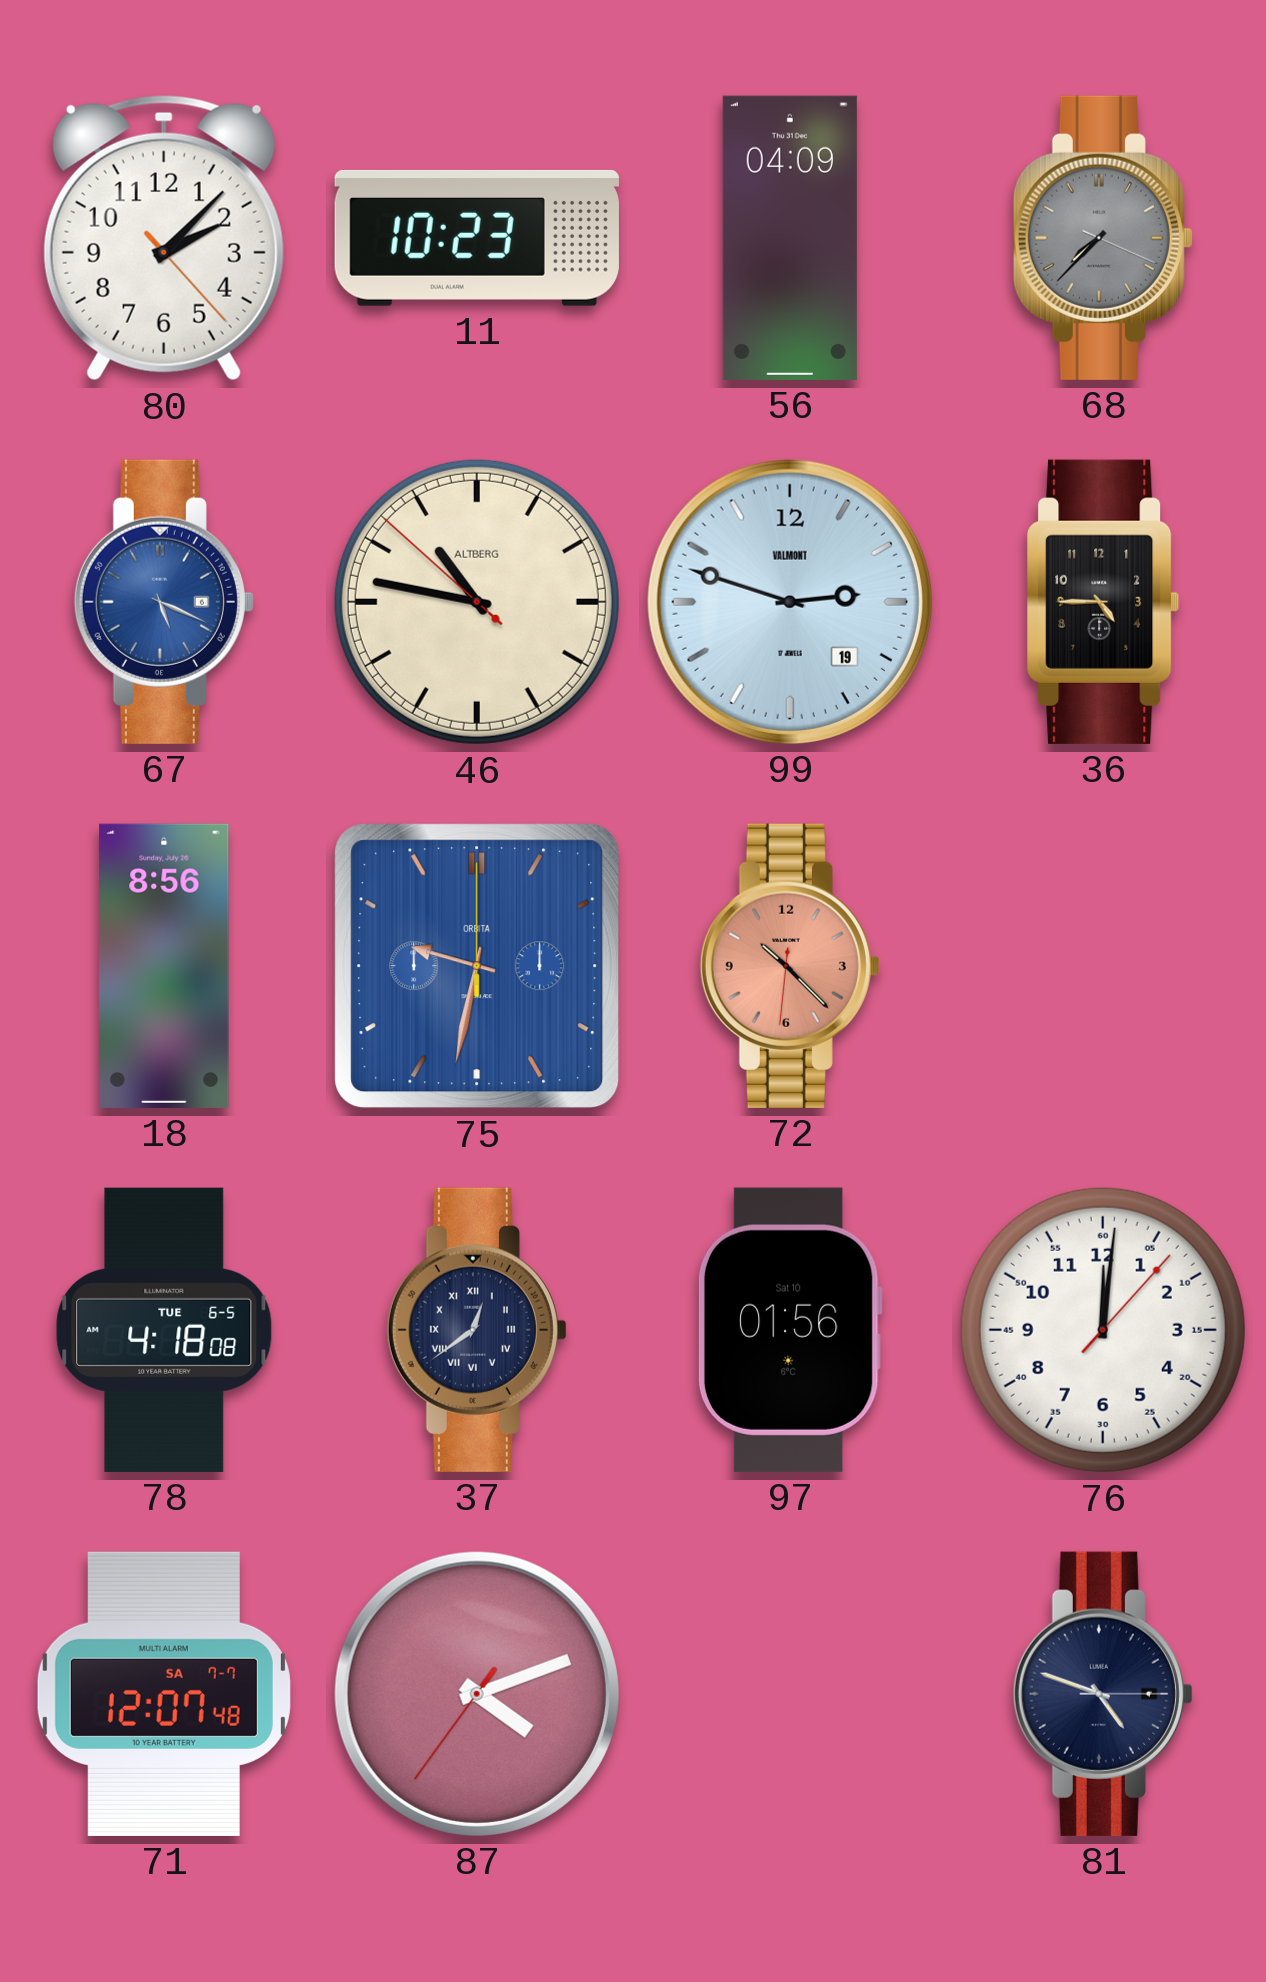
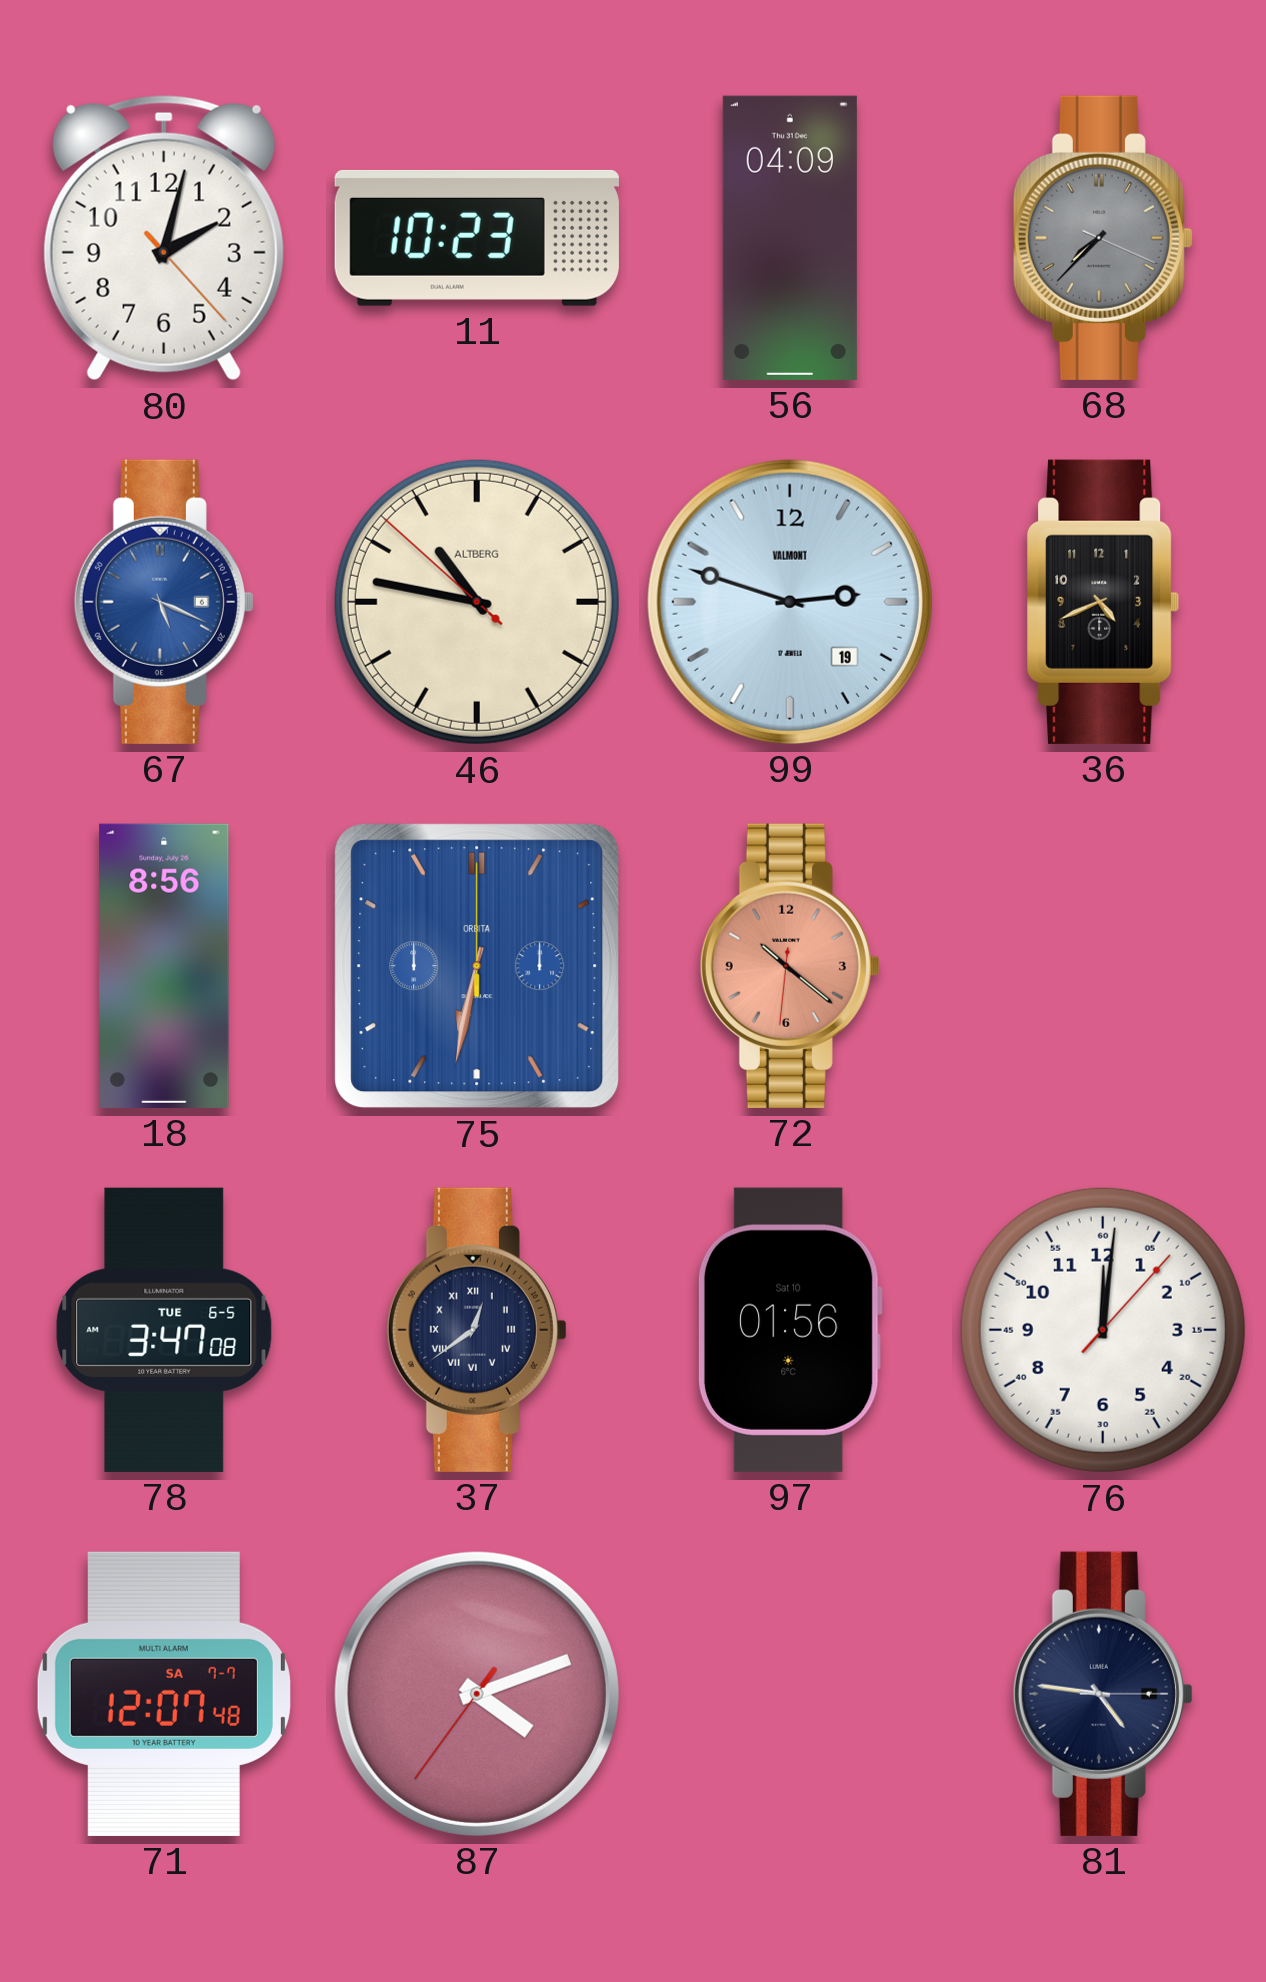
80: 2:07 -> 2:02
36: 4:45 -> 4:41
75: 9:32 -> 6:32
72: 10:22 -> 10:21
78: 4:18 -> 3:47
81: 4:48 -> 4:46
